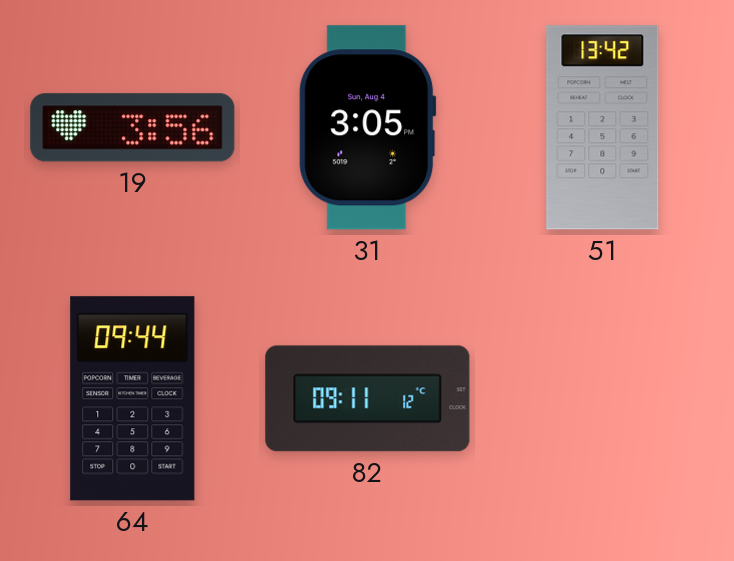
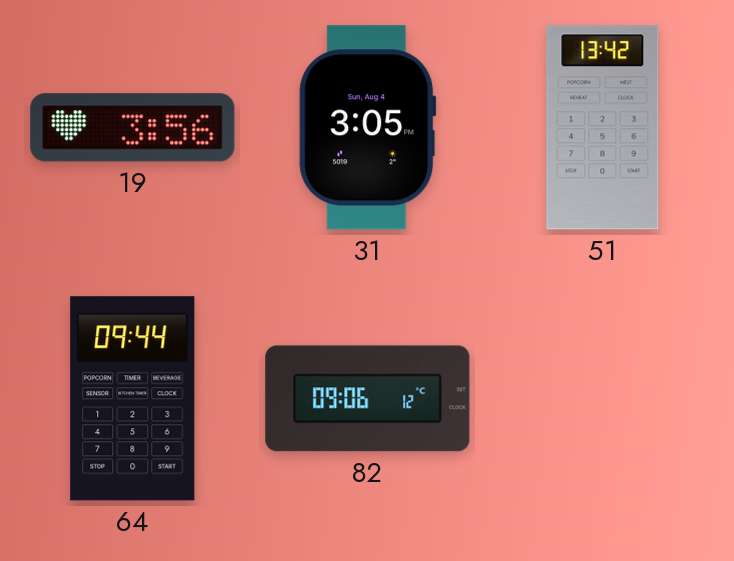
82: 09:11 -> 09:06
